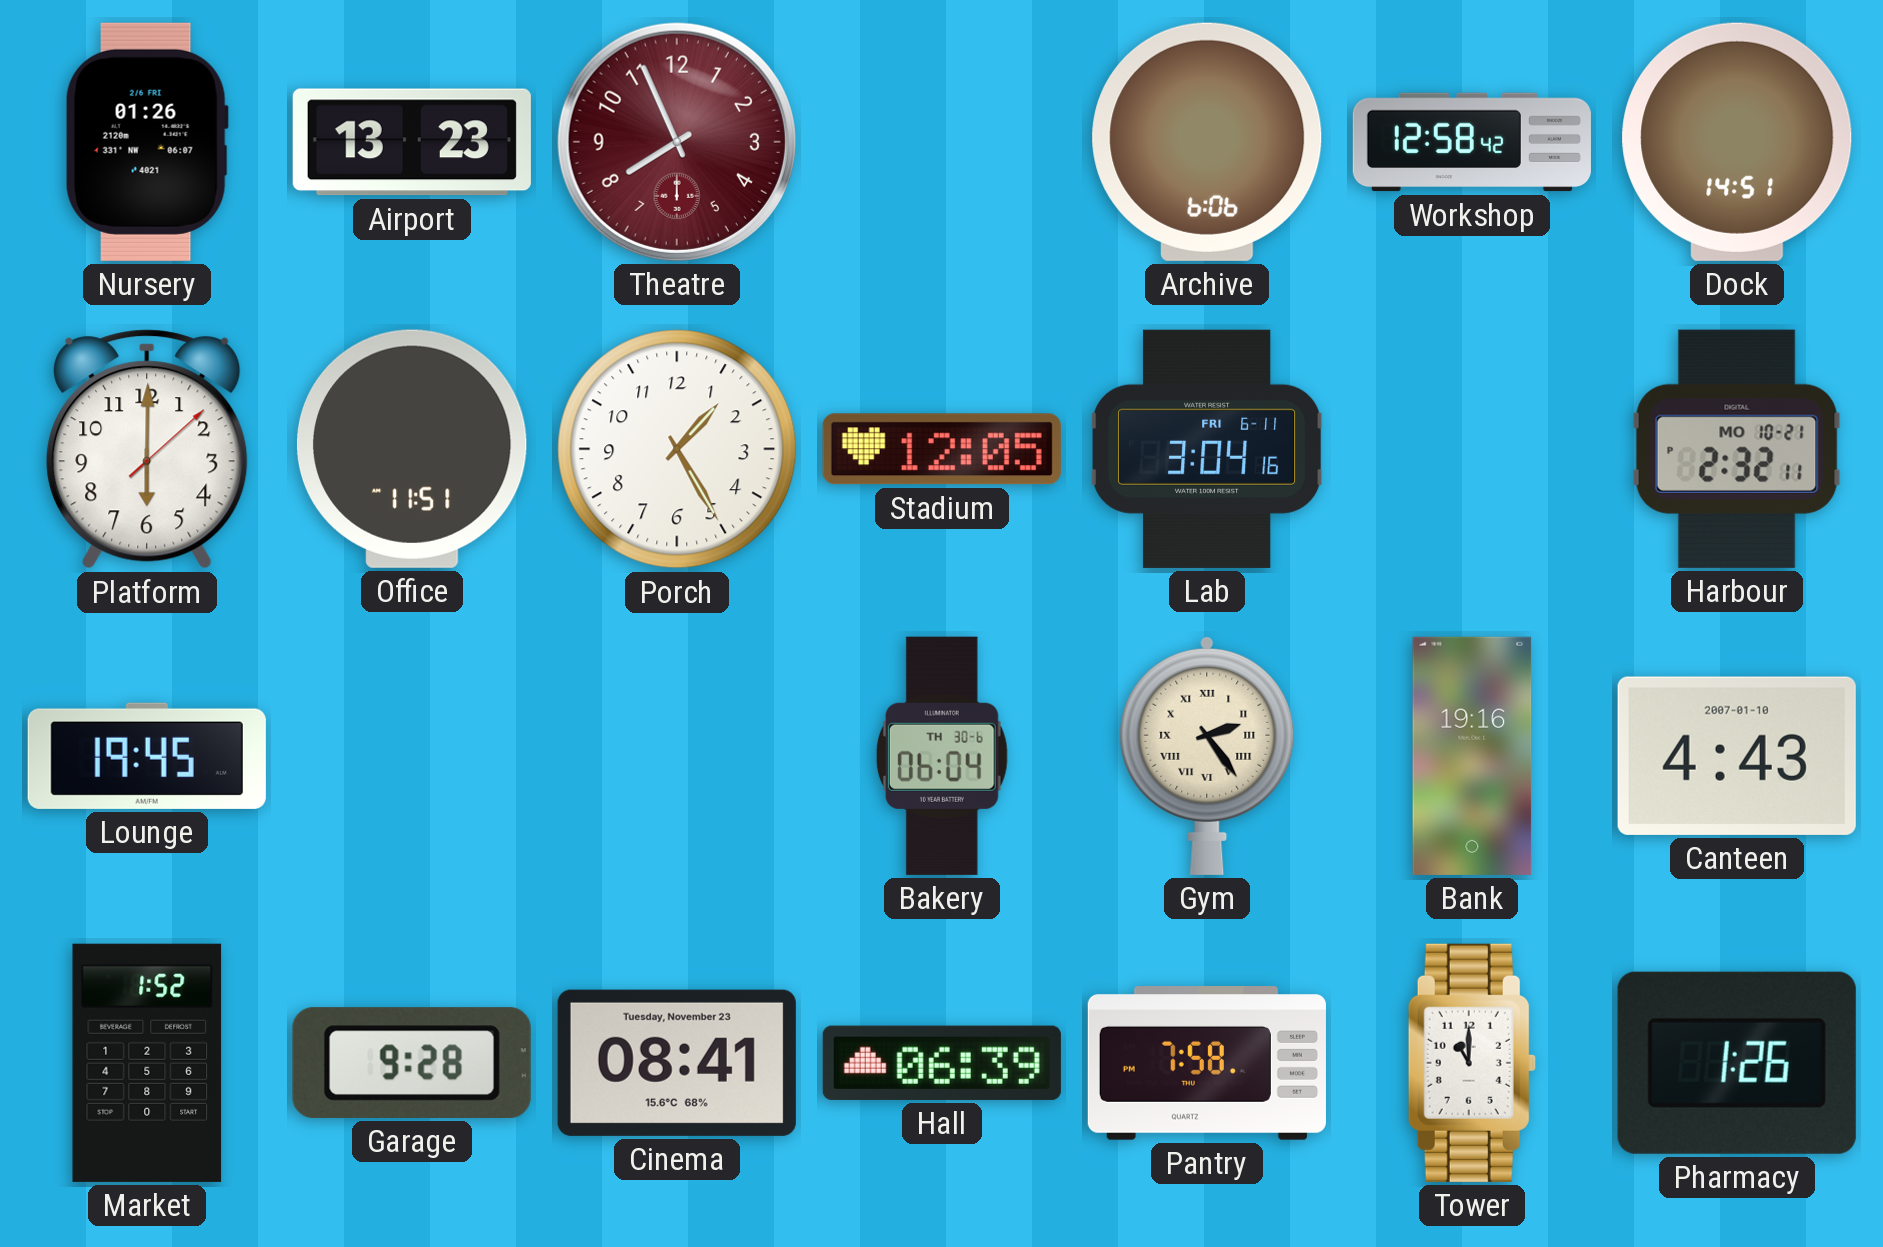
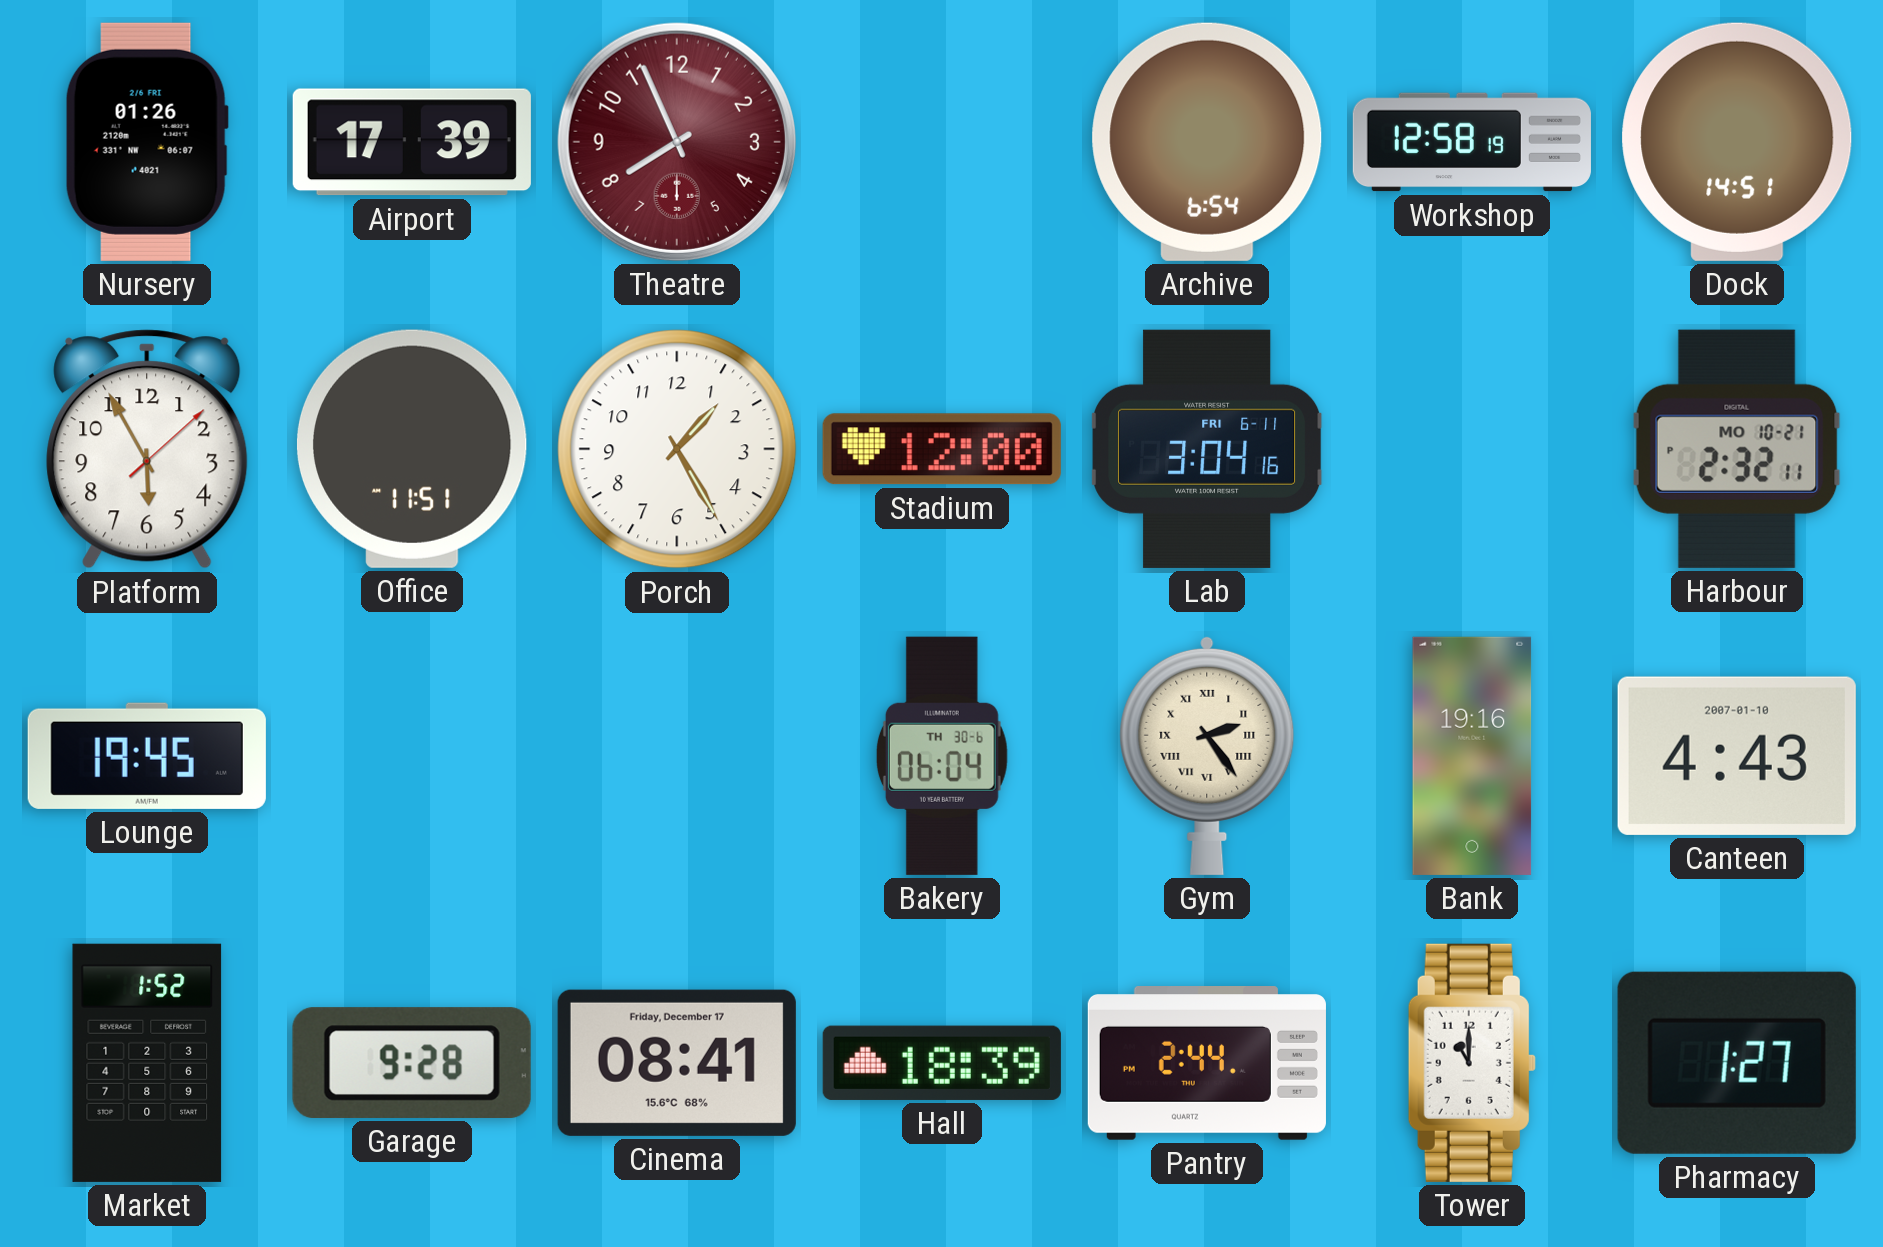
Airport: 13:23 -> 17:39
Archive: 6:06 -> 6:54
Workshop: 12:58:42 -> 12:58:19
Platform: 6:00 -> 5:55
Stadium: 12:05 -> 12:00
Cinema date: Tuesday, November 23 -> Friday, December 17
Hall: 06:39 -> 18:39
Pantry: 7:58 -> 2:44
Pharmacy: 1:26 -> 1:27
